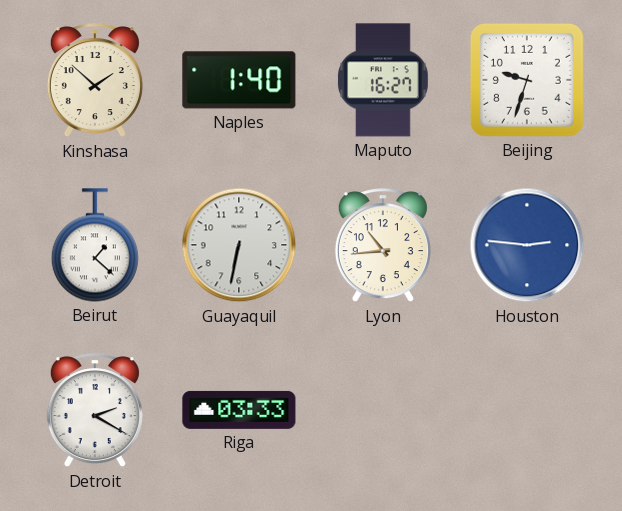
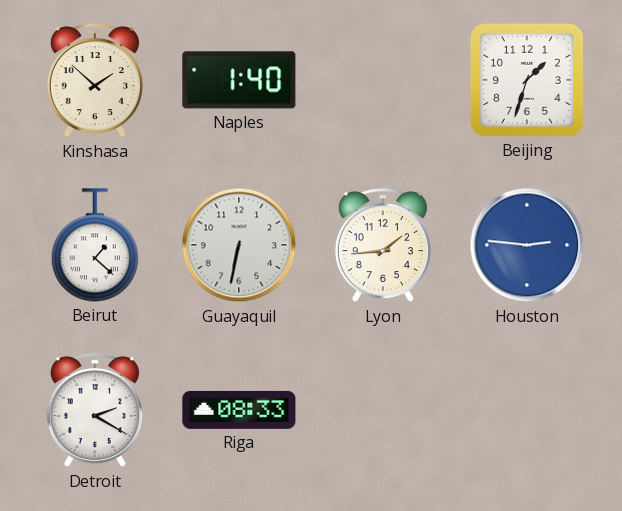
Maputo: 16:27 -> none
Beijing: 9:33 -> 1:33
Lyon: 10:44 -> 1:44
Riga: 03:33 -> 08:33
